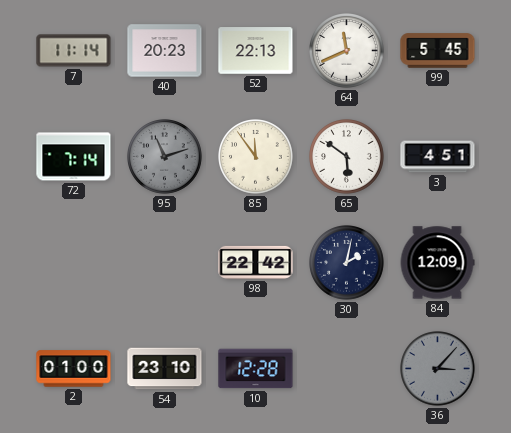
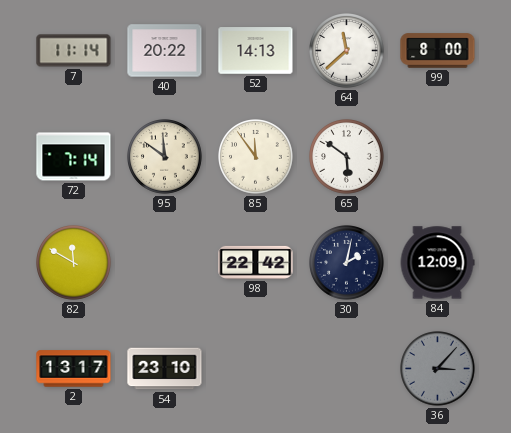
40: 20:23 -> 20:22
52: 22:13 -> 14:13
64: 11:41 -> 11:38
99: 5:45 -> 8:00
95: 11:12 -> 11:51
95 dial: grey -> cream
3: 4:51 -> none
82: none -> 11:50
2: 01:00 -> 13:17
10: 12:28 -> none
